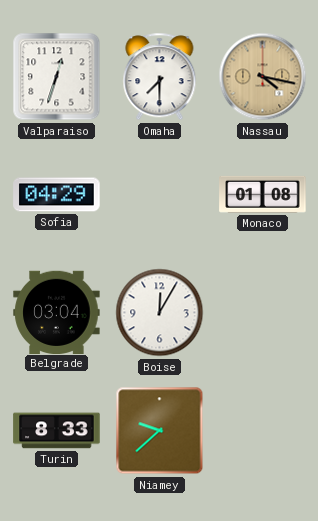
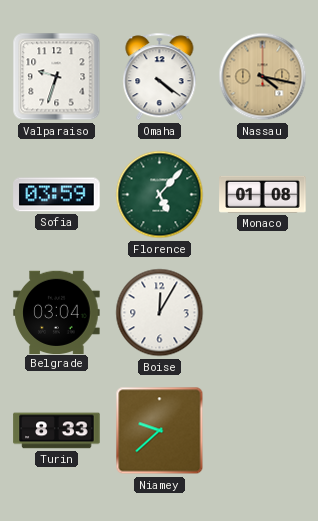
Valparaiso: 12:33 -> 9:33
Omaha: 7:30 -> 4:21
Sofia: 04:29 -> 03:59
Florence: none -> 5:07
